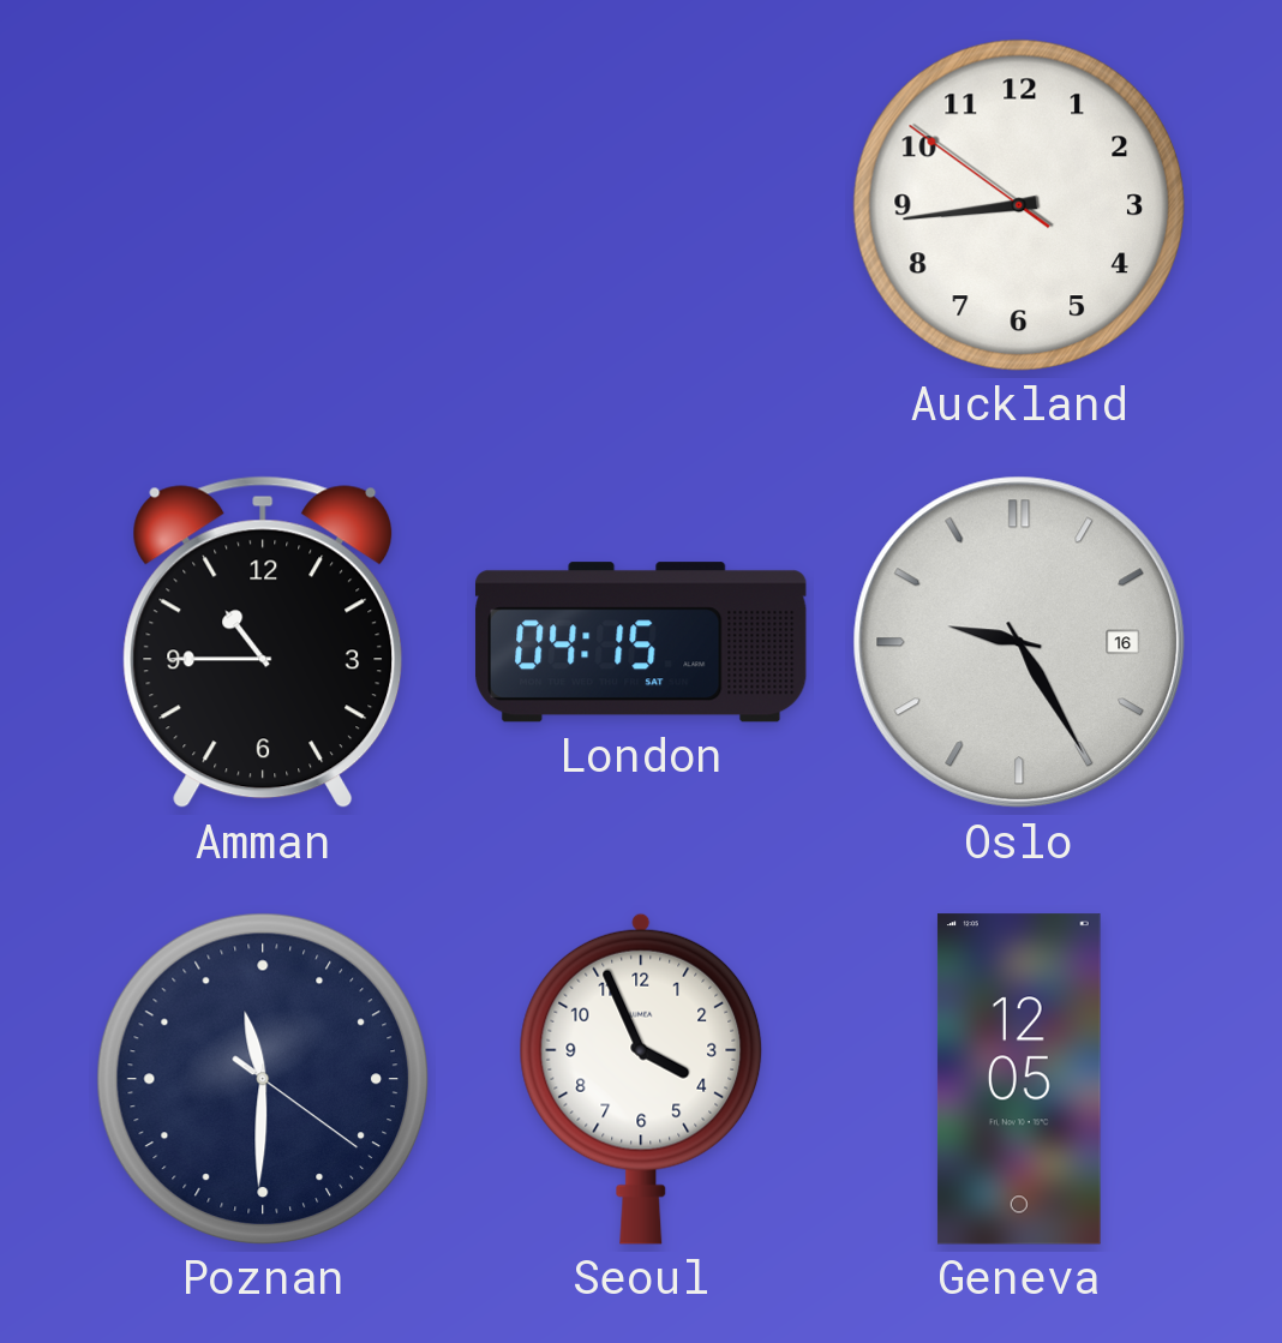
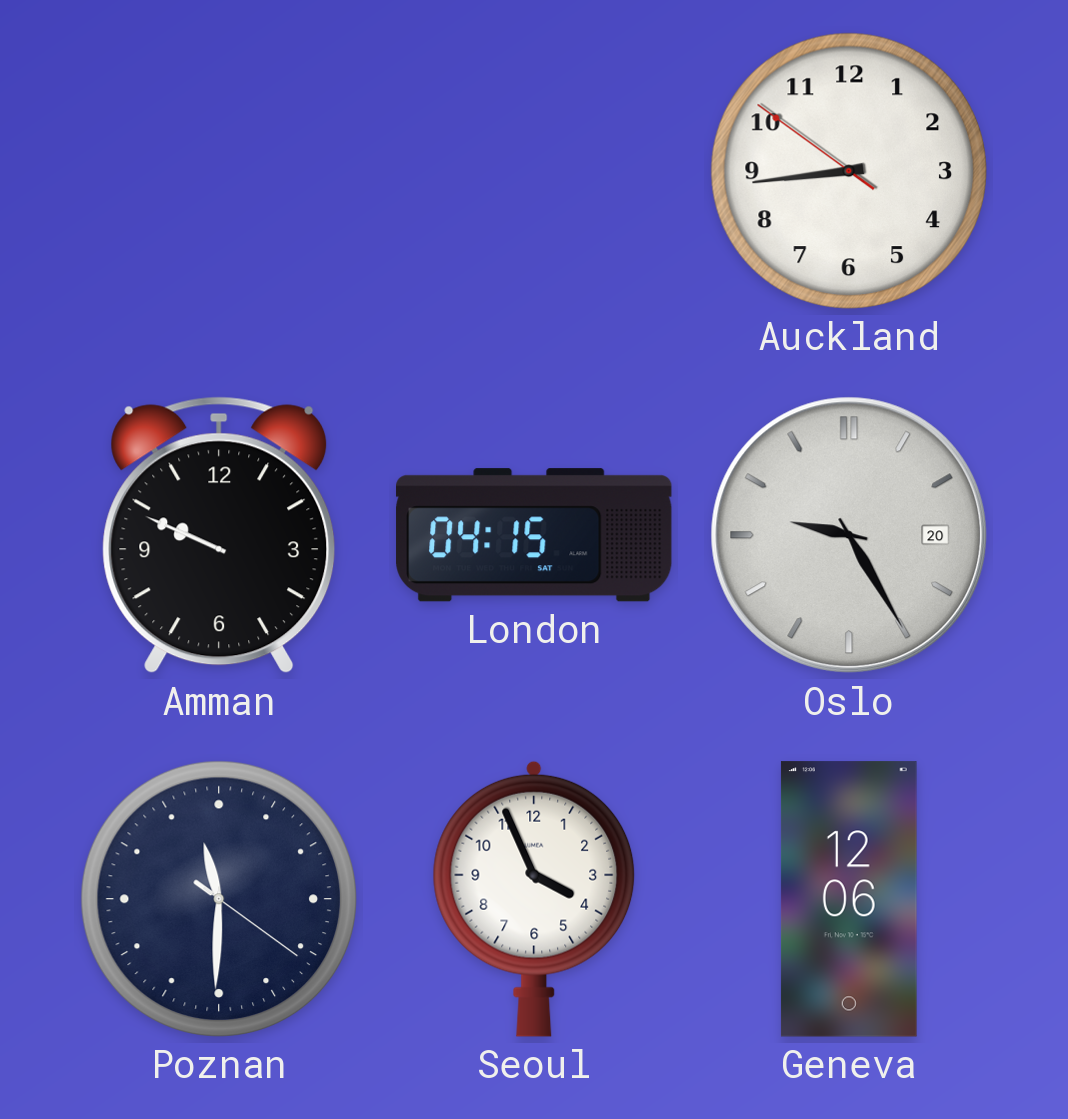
Amman: 10:45 -> 9:49
Oslo date: 16 -> 20
Geneva: 12:05 -> 12:06
